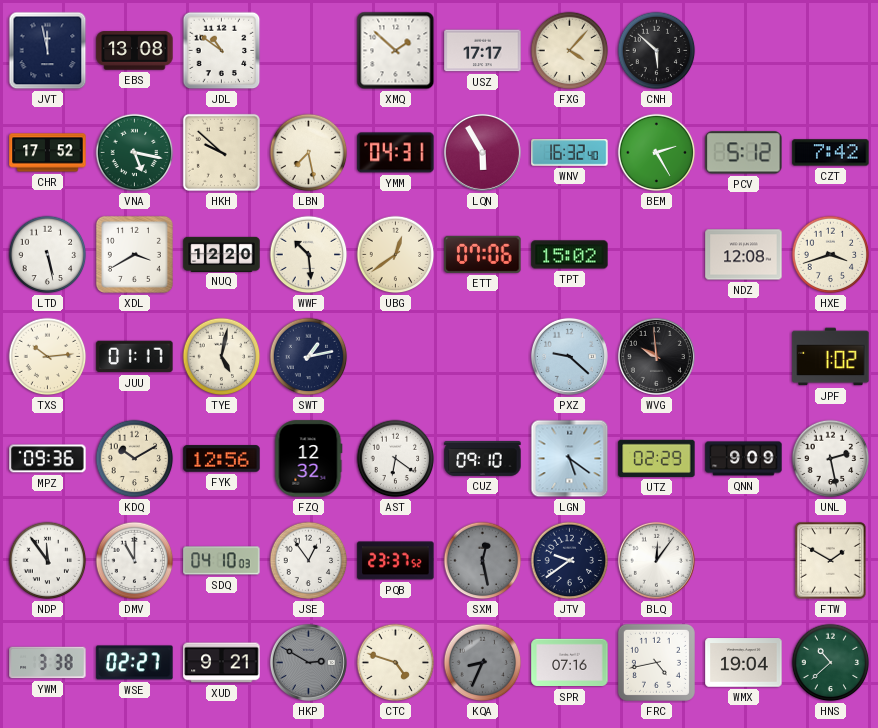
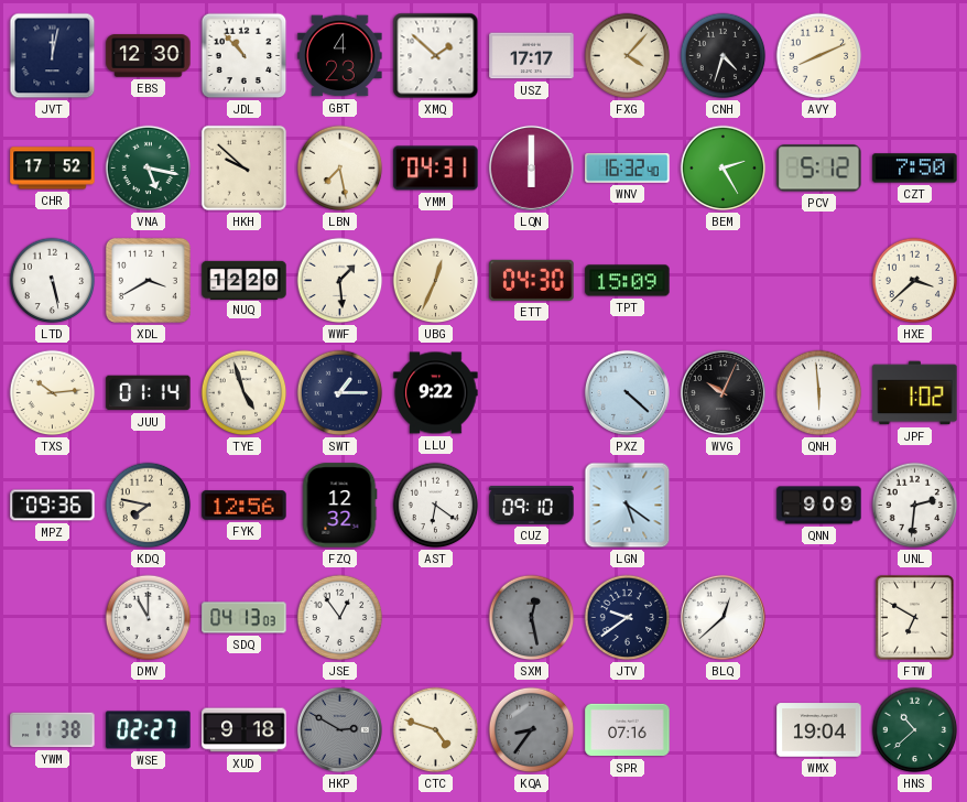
JVT: 11:58 -> 12:02
EBS: 13:08 -> 12:30
JDL: 10:51 -> 10:53
GBT: none -> 4:23
CNH: 5:52 -> 4:33
AVY: none -> 8:11
LQN: 5:55 -> 6:00
CZT: 7:42 -> 7:50
WWF: 10:29 -> 1:29
UBG: 12:39 -> 12:34
ETT: 07:06 -> 04:30
TPT: 15:02 -> 15:09
NDZ: 12:08 -> none
HXE: 3:42 -> 3:38
JUU: 01:17 -> 01:14
TYE: 5:02 -> 4:57
SWT: 1:13 -> 1:15
LLU: none -> 9:22
PXZ: 9:22 -> 4:22
WVG: 9:59 -> 10:04
QNH: none -> 5:59
KDQ: 10:10 -> 7:47
UTZ: 02:29 -> none
UNL: 2:28 -> 2:31
NDP: 11:54 -> none
SDQ: 04:10 -> 04:13
PQB: 23:37 -> none
BLQ: 12:06 -> 12:38
FTW: 1:50 -> 6:50
YWM: 3:38 -> 11:38
XUD: 9:21 -> 9:18
KQA: 8:34 -> 8:36
FRC: 4:43 -> none
